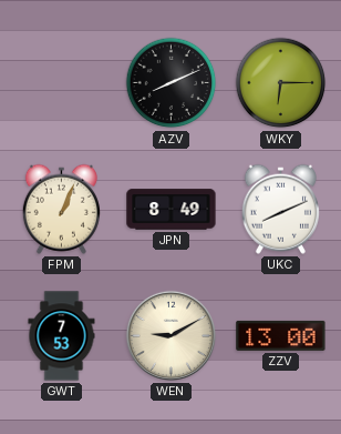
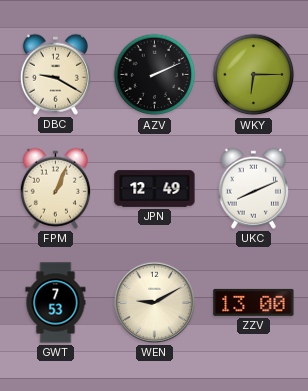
DBC: none -> 9:20
AZV: 8:11 -> 2:11
JPN: 8:49 -> 12:49
